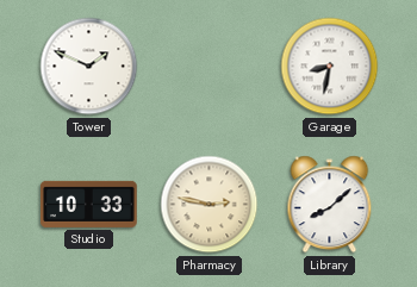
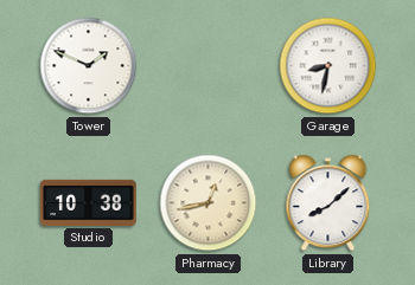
Studio: 10:33 -> 10:38
Pharmacy: 2:47 -> 12:43
